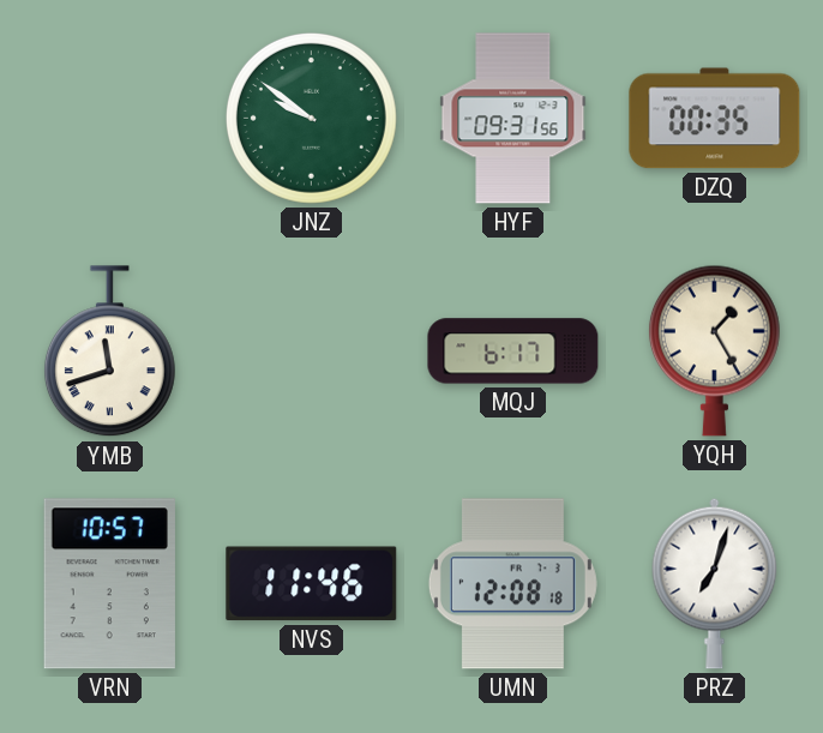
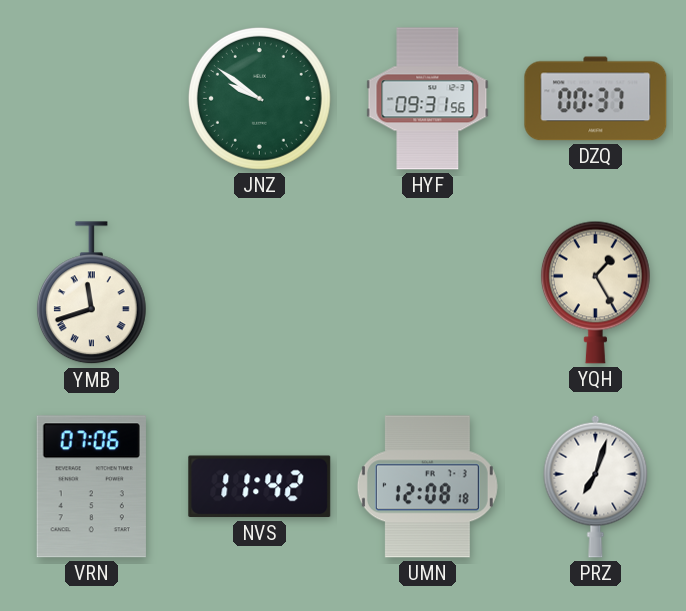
DZQ: 00:35 -> 00:37
MQJ: 6:17 -> none
VRN: 10:57 -> 07:06
NVS: 11:46 -> 11:42
